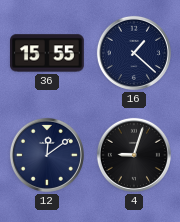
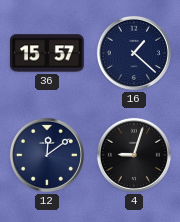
36: 15:55 -> 15:57
